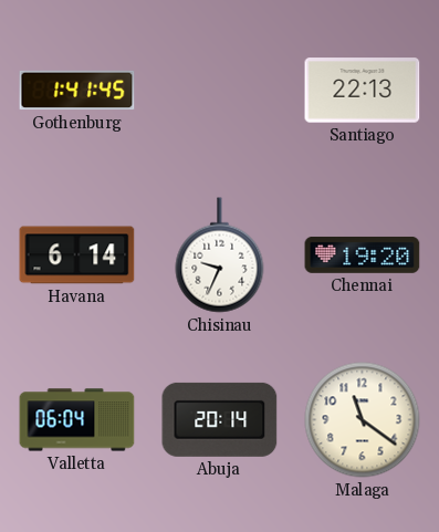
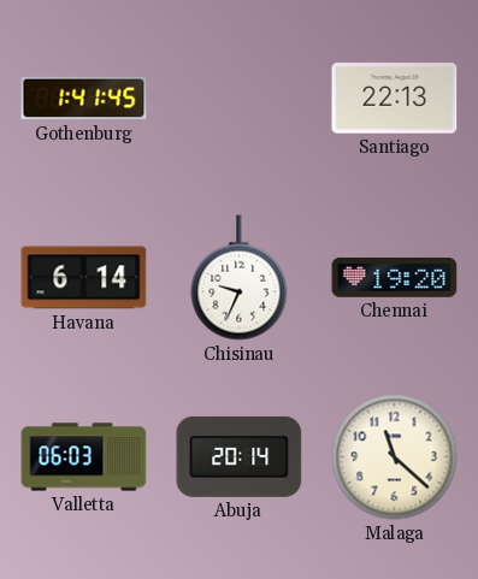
Valletta: 06:04 -> 06:03
Malaga: 11:21 -> 11:22
